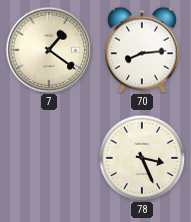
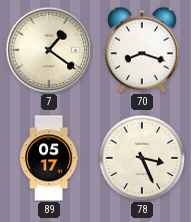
70: 8:14 -> 8:18
89: none -> 05:17
